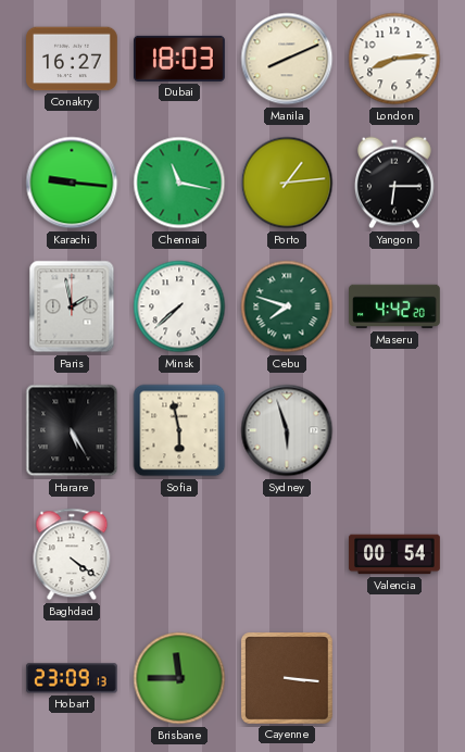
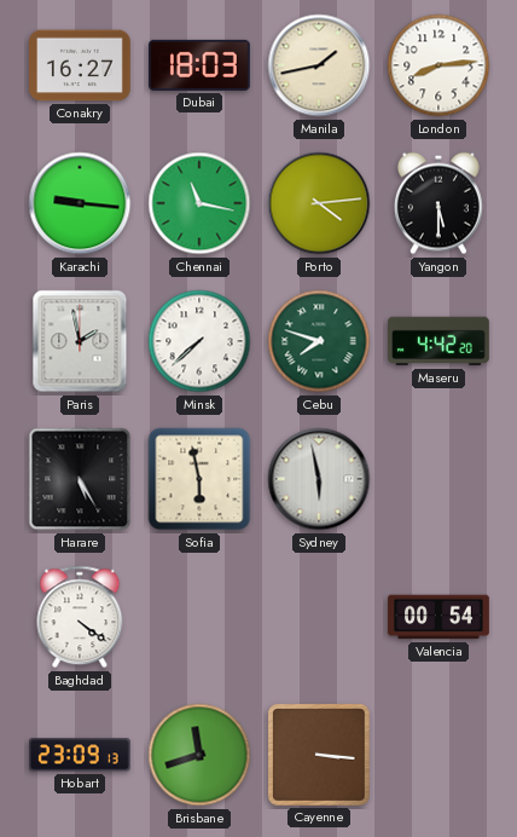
Manila: 8:11 -> 1:43
Porto: 1:14 -> 4:14
Yangon: 6:15 -> 5:30
Sydney: 5:57 -> 5:58
Brisbane: 11:45 -> 11:42
